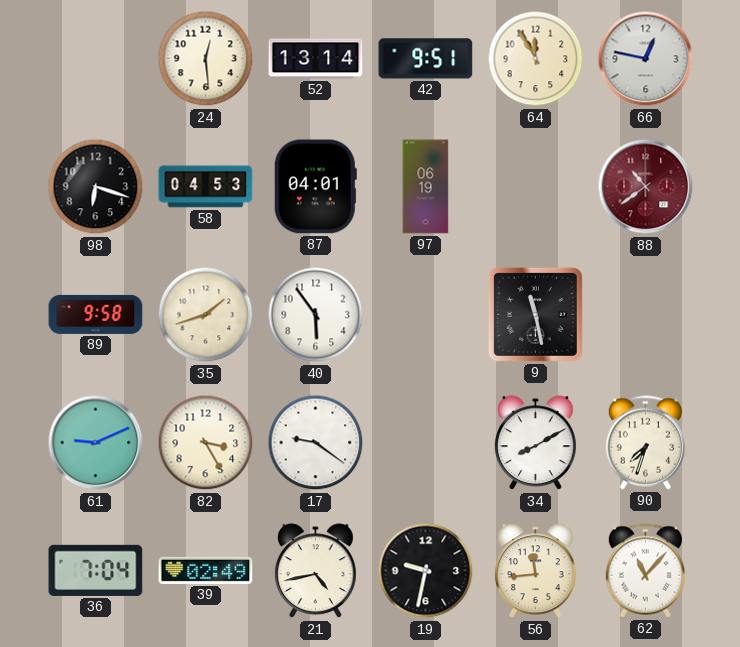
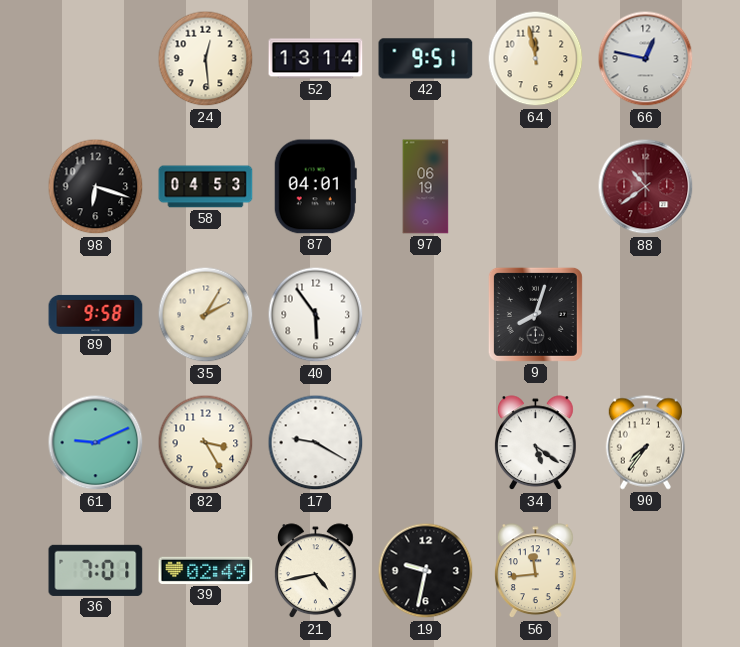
64: 11:55 -> 11:58
35: 1:42 -> 2:05
9: 11:28 -> 8:03
17: 9:21 -> 9:20
34: 8:10 -> 5:21
90: 7:33 -> 7:36
36: 7:04 -> 7:01
62: 11:07 -> none
